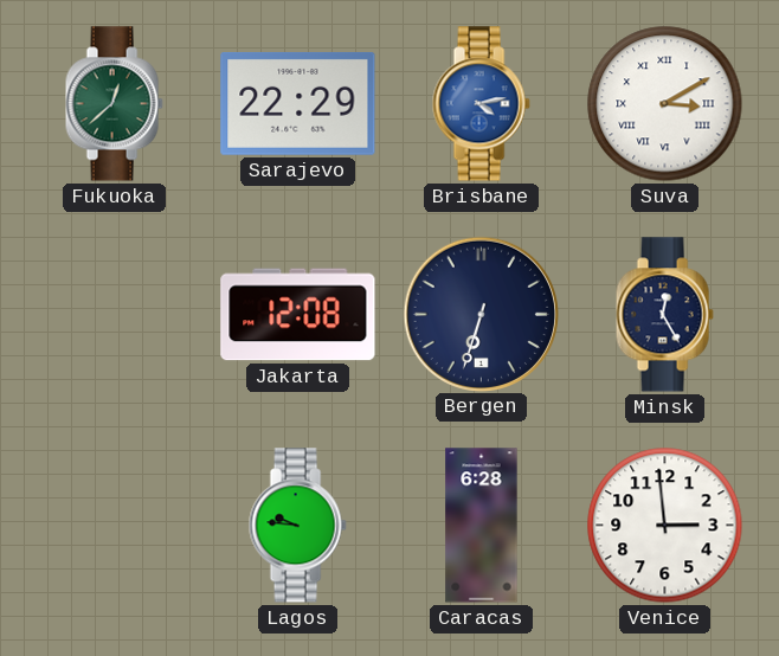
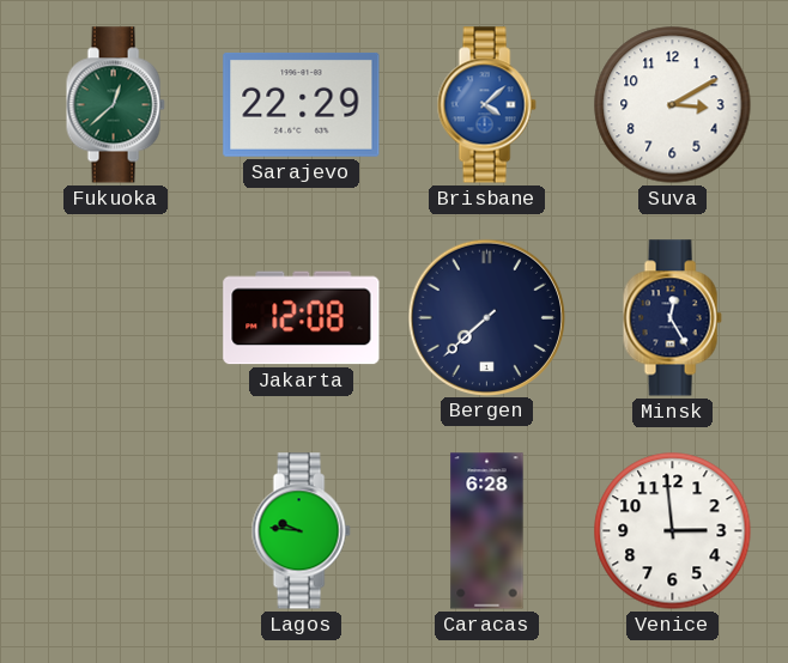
Brisbane: 4:13 -> 4:08
Suva numerals: Roman -> Arabic
Bergen: 6:33 -> 7:38
